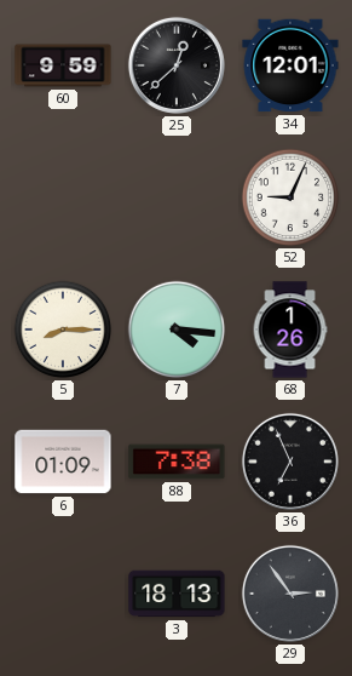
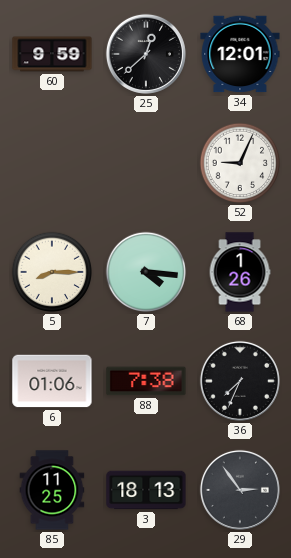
6: 01:09 -> 01:06
36: 6:56 -> 7:34
85: none -> 11:25
